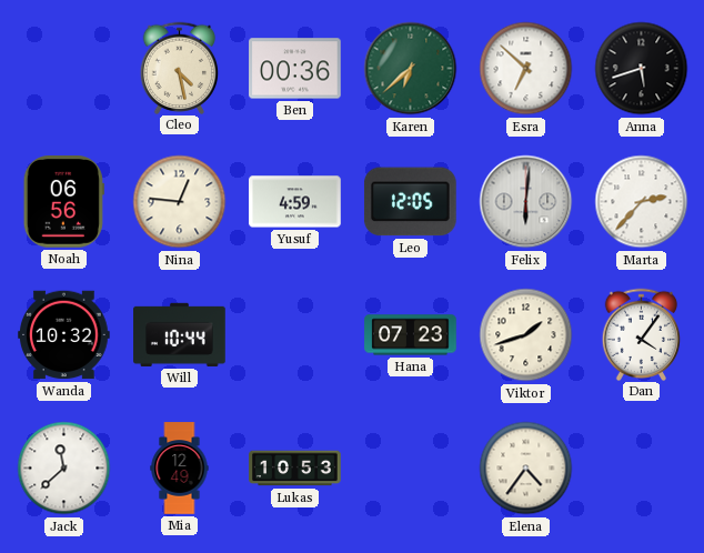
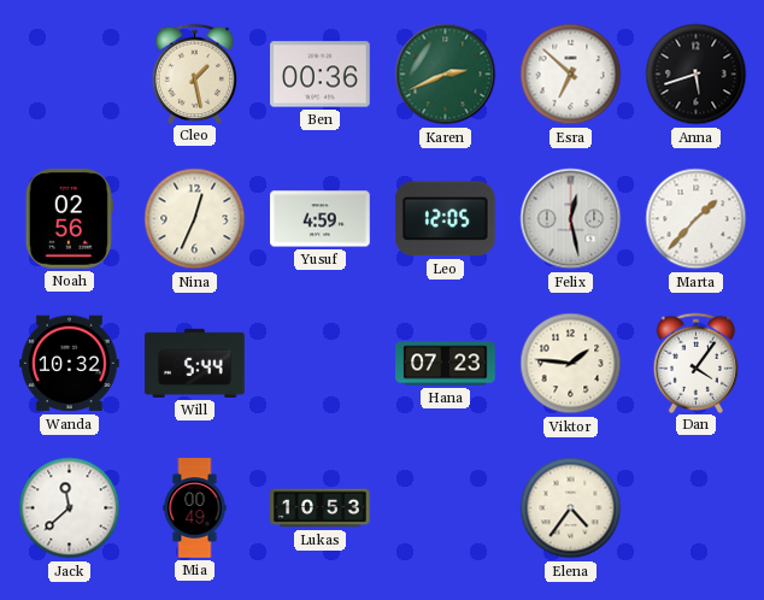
Cleo: 4:28 -> 1:28
Karen: 6:38 -> 2:41
Noah: 06:56 -> 02:56
Nina: 12:46 -> 12:34
Felix: 6:01 -> 12:28
Marta: 2:37 -> 1:37
Will: 10:44 -> 5:44
Viktor: 1:42 -> 1:46
Mia: 12:49 -> 00:49
